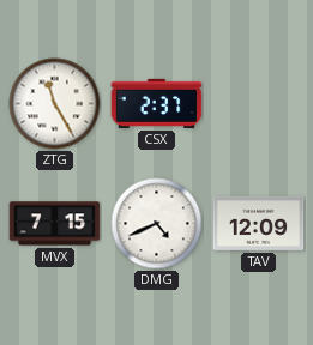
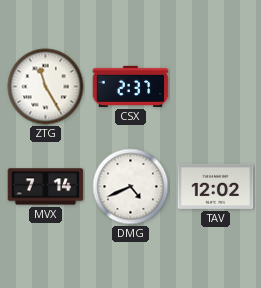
MVX: 7:15 -> 7:14
TAV: 12:09 -> 12:02
